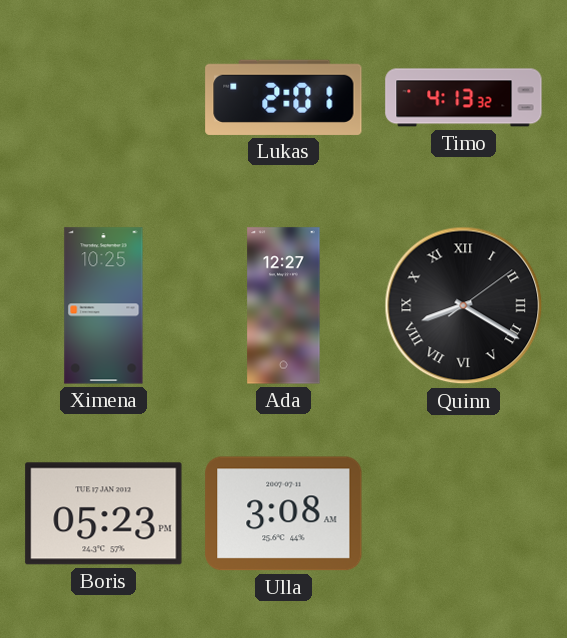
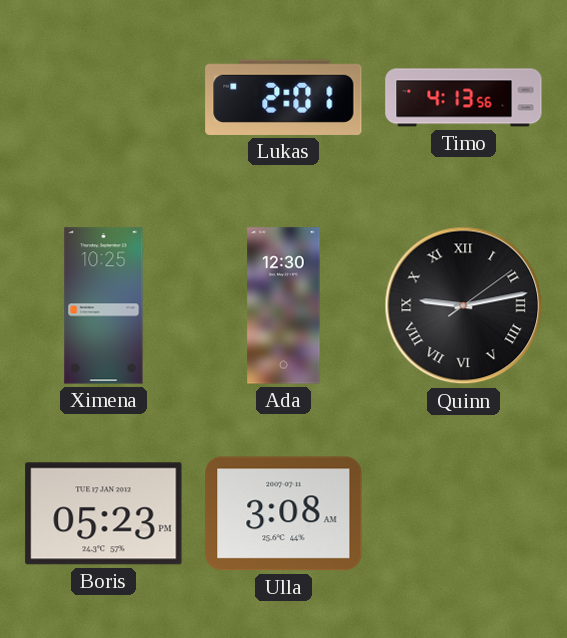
Timo: 4:13:32 -> 4:13:56
Ada: 12:27 -> 12:30
Quinn: 8:20 -> 9:13
